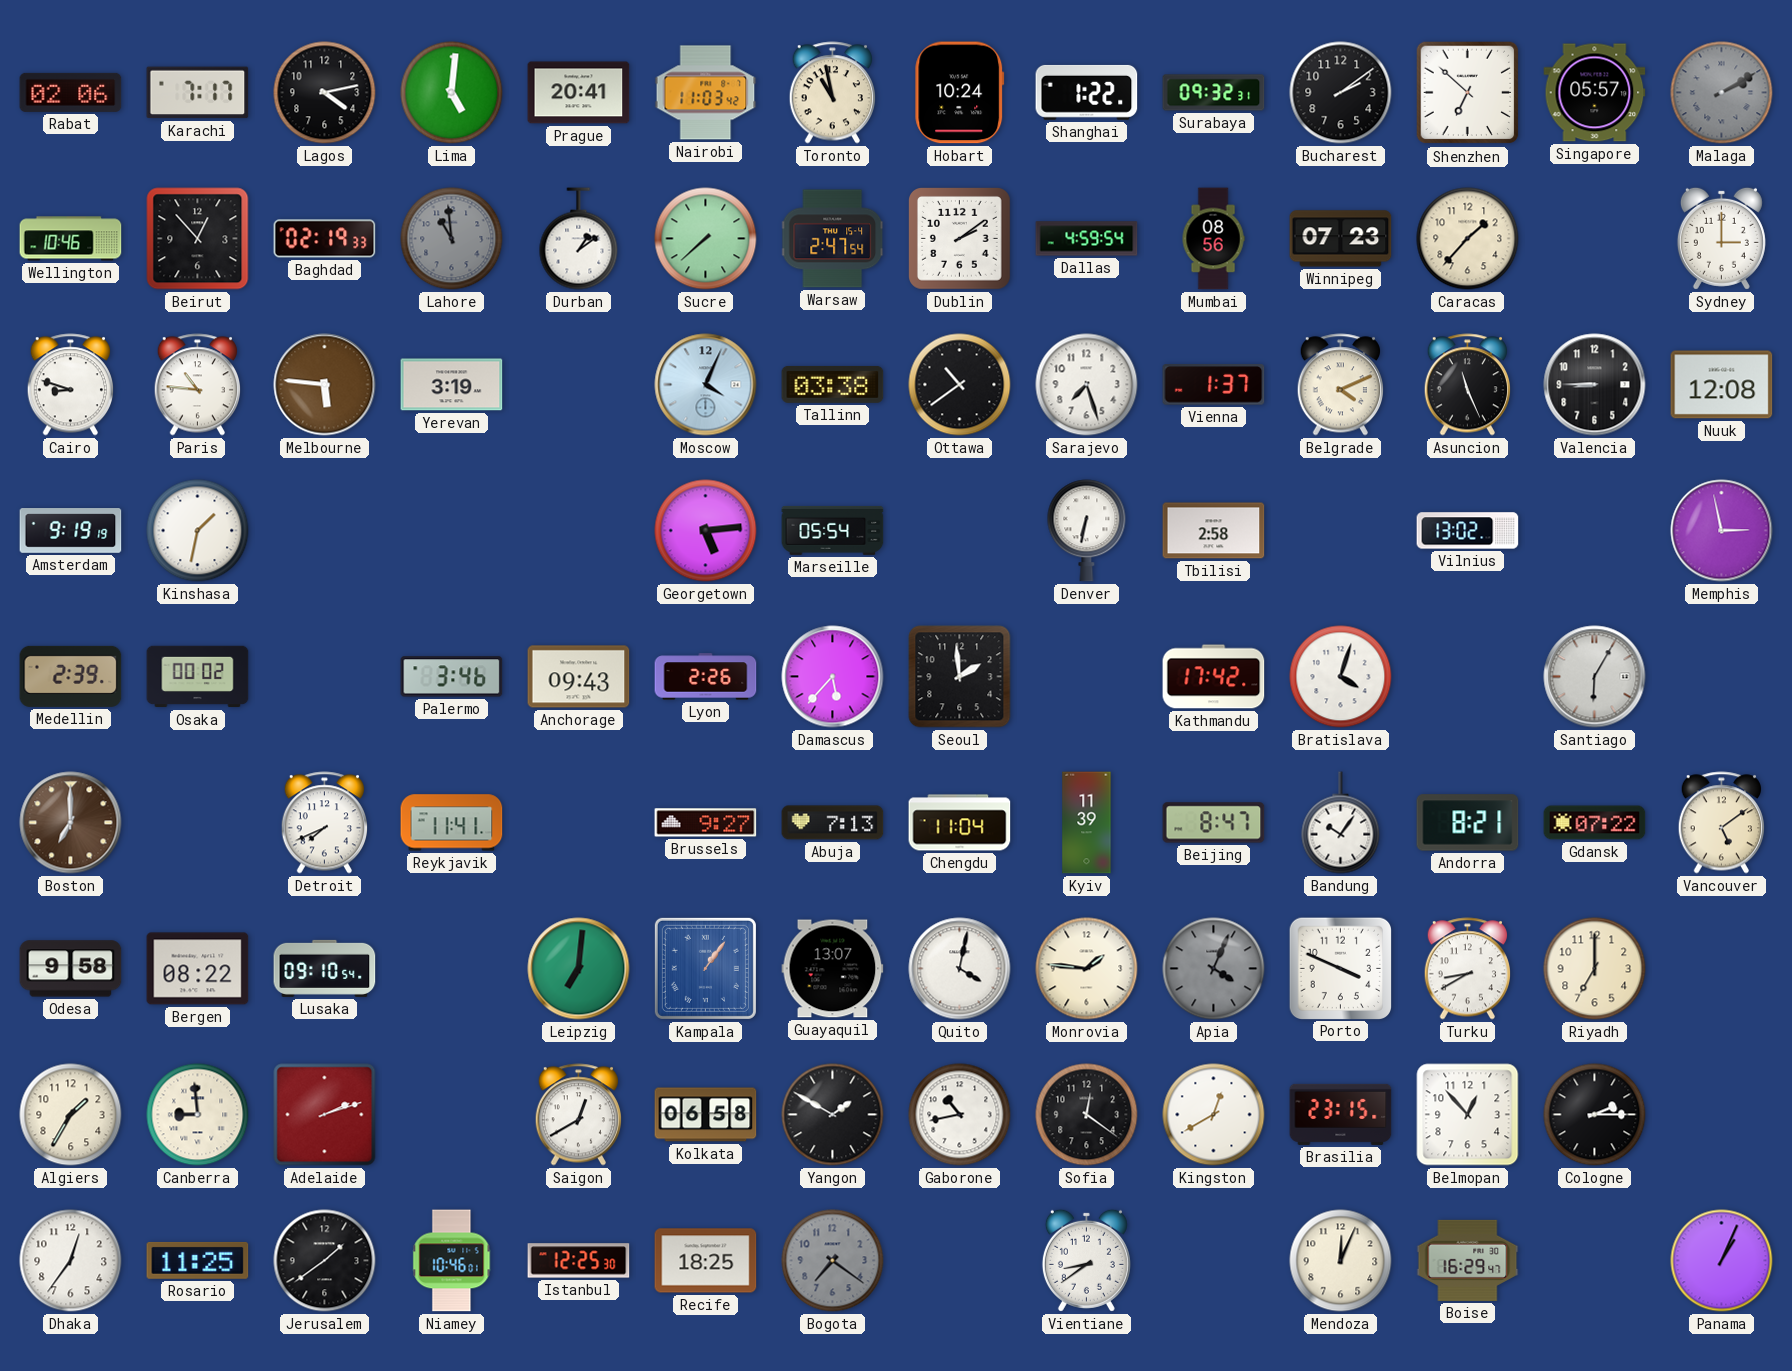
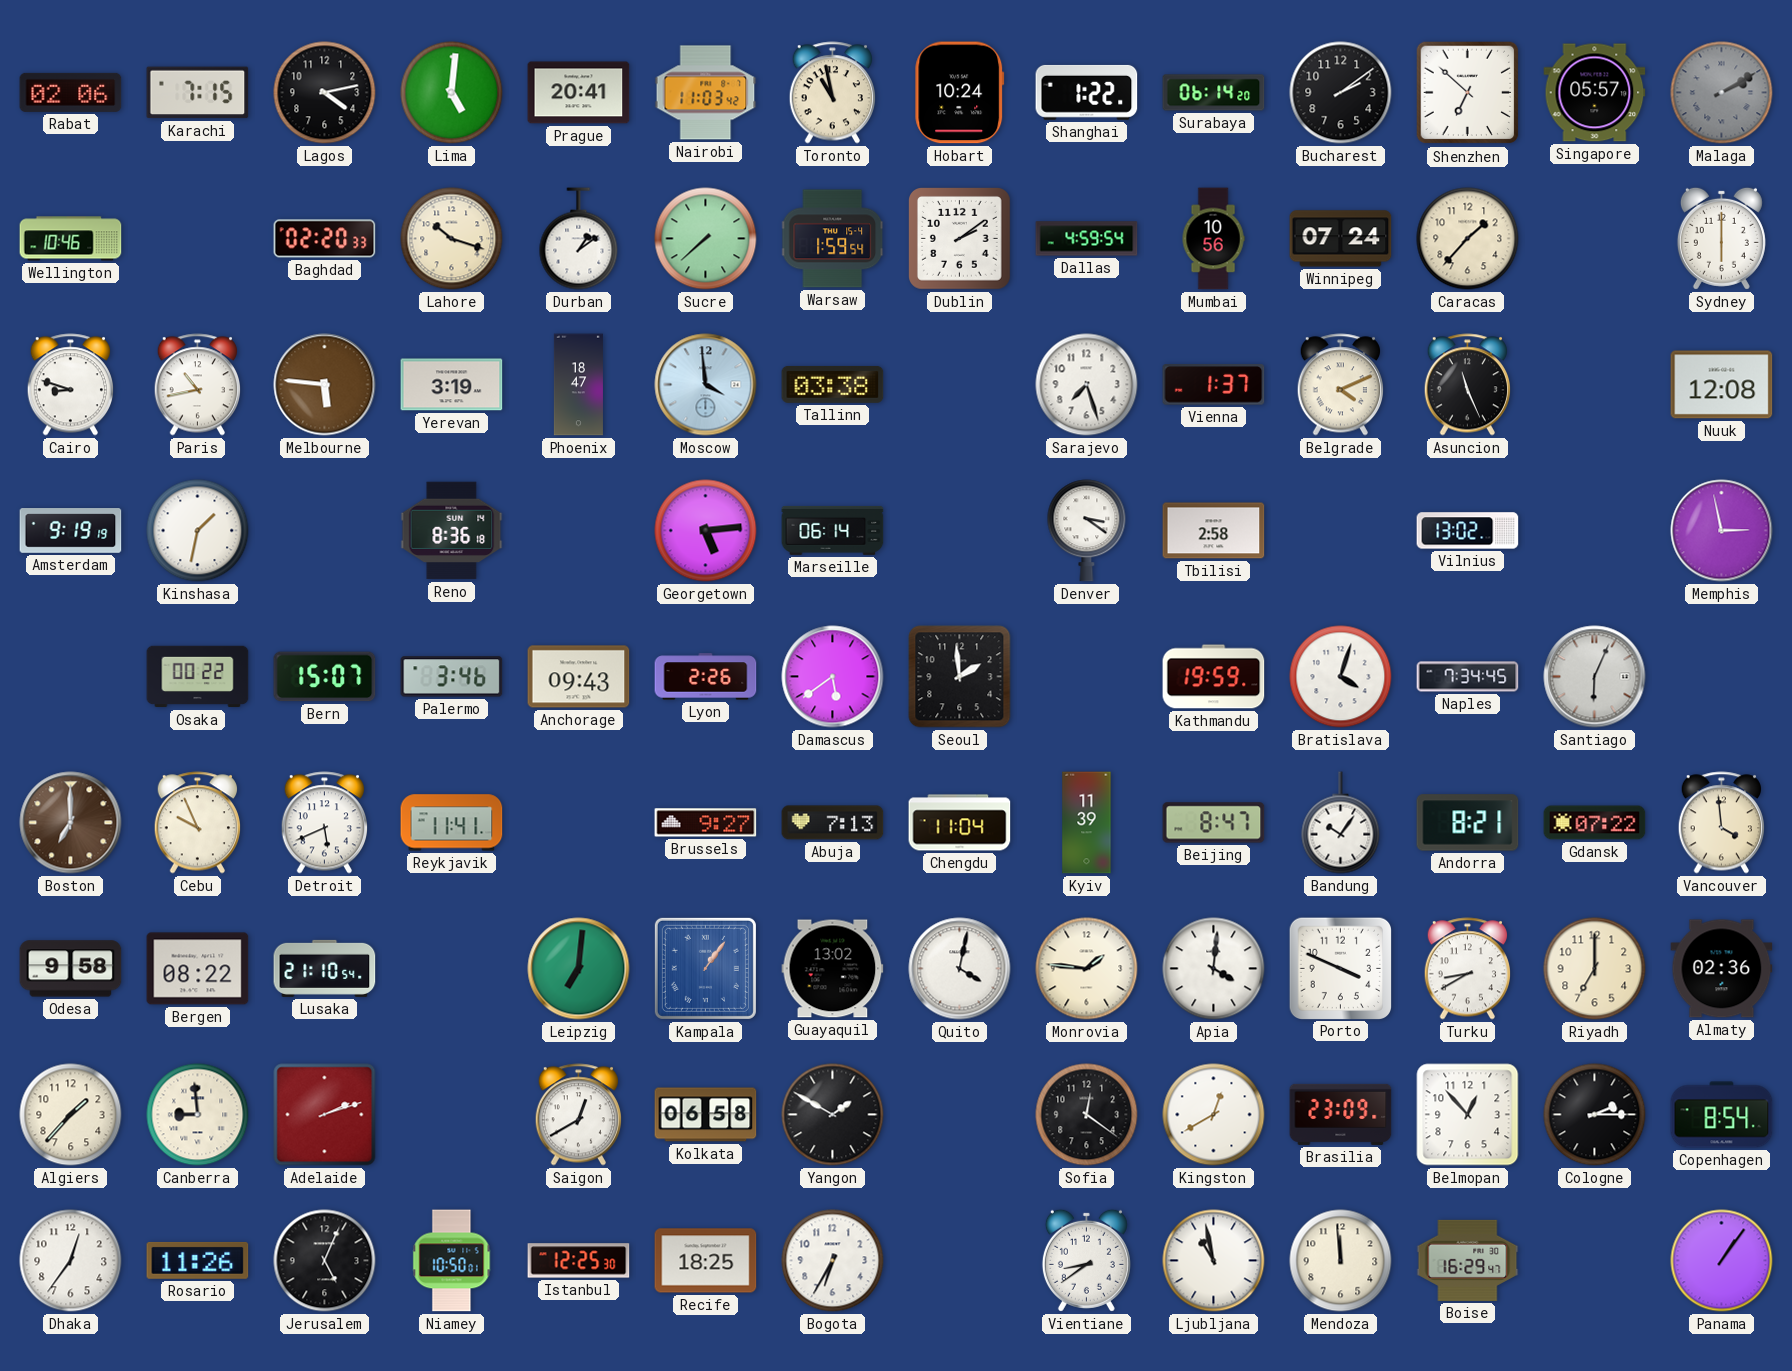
Karachi: 7:17 -> 7:15
Surabaya: 09:32 -> 06:14
Beirut: 12:53 -> none
Baghdad: 02:19 -> 02:20
Lahore: 10:59 -> 10:18
Lahore dial: grey -> cream
Warsaw: 2:47 -> 1:59
Mumbai: 08:56 -> 10:56
Winnipeg: 07:23 -> 07:24
Sydney: 3:00 -> 6:00
Paris: 10:46 -> 10:43
Phoenix: none -> 18:47
Moscow: 4:04 -> 3:59
Ottawa: 10:39 -> none
Valencia: 8:45 -> none
Reno: none -> 8:36
Marseille: 05:54 -> 06:14
Denver: 6:32 -> 3:21
Medellin: 2:39 -> none
Osaka: 00:02 -> 00:22
Bern: none -> 15:07
Damascus: 5:37 -> 5:39
Kathmandu: 17:42 -> 19:59
Naples: none -> 7:34
Santiago: 6:05 -> 6:04
Cebu: none -> 9:56
Detroit: 7:41 -> 5:41
Vancouver: 5:09 -> 3:59
Lusaka: 09:10 -> 21:10
Guayaquil: 13:07 -> 13:02
Apia: 4:04 -> 4:01
Apia dial: grey -> white
Almaty: none -> 02:36
Algiers: 1:35 -> 1:37
Gaborone: 10:43 -> none
Brasilia: 23:15 -> 23:09
Copenhagen: none -> 8:54
Rosario: 11:25 -> 11:26
Jerusalem: 1:39 -> 5:04
Niamey: 10:46 -> 10:50
Bogota: 7:21 -> 6:35
Bogota dial: grey -> white
Ljubljana: none -> 10:58
Mendoza: 12:04 -> 11:59
Panama: 1:04 -> 1:06
